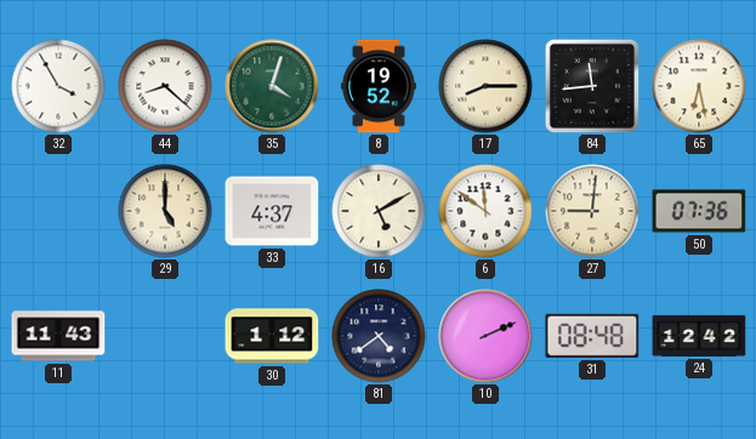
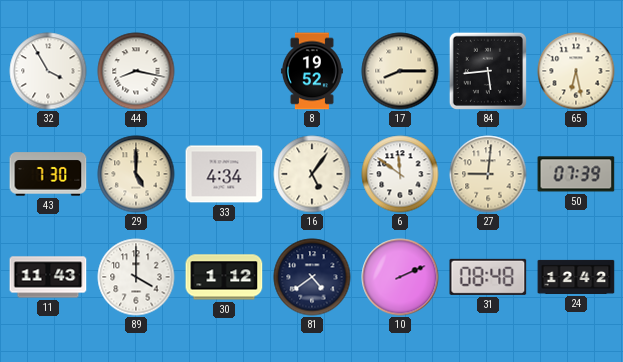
44: 8:22 -> 8:17
35: 4:03 -> none
84: 11:44 -> 5:44
43: none -> 7:30
33: 4:37 -> 4:34
16: 5:10 -> 5:06
50: 07:36 -> 07:39
89: none -> 4:00
